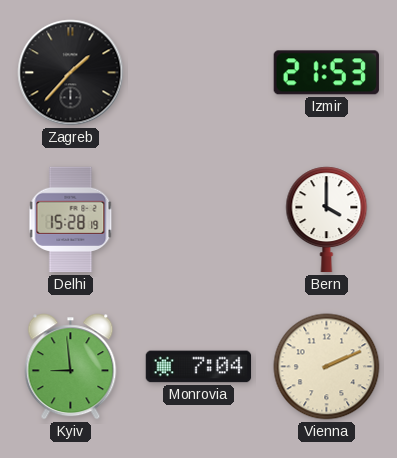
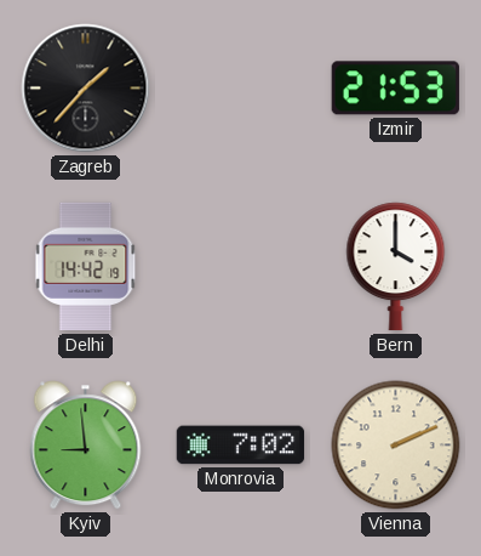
Delhi: 15:28 -> 14:42
Monrovia: 7:04 -> 7:02
